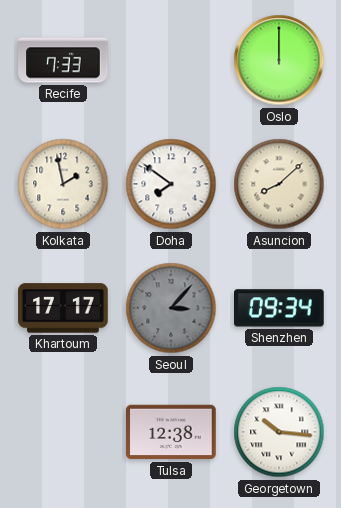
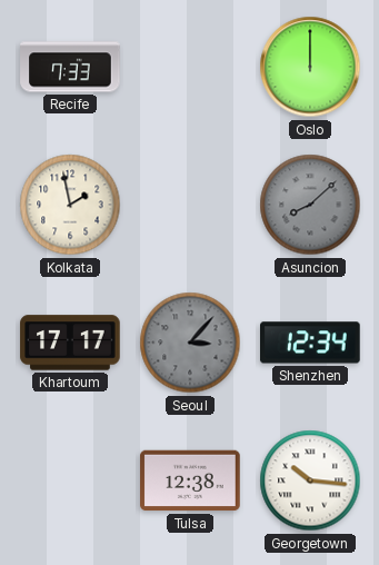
Doha: 7:51 -> none
Asuncion dial: cream -> grey
Shenzhen: 09:34 -> 12:34
